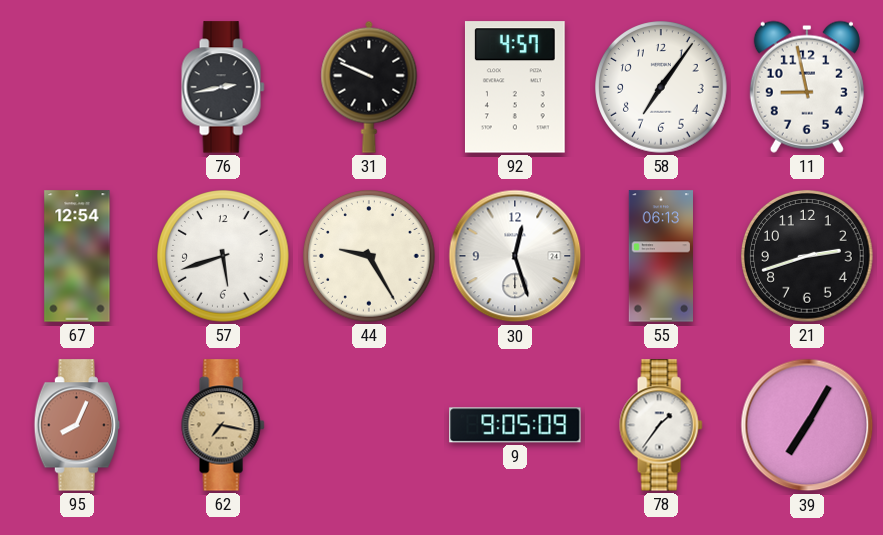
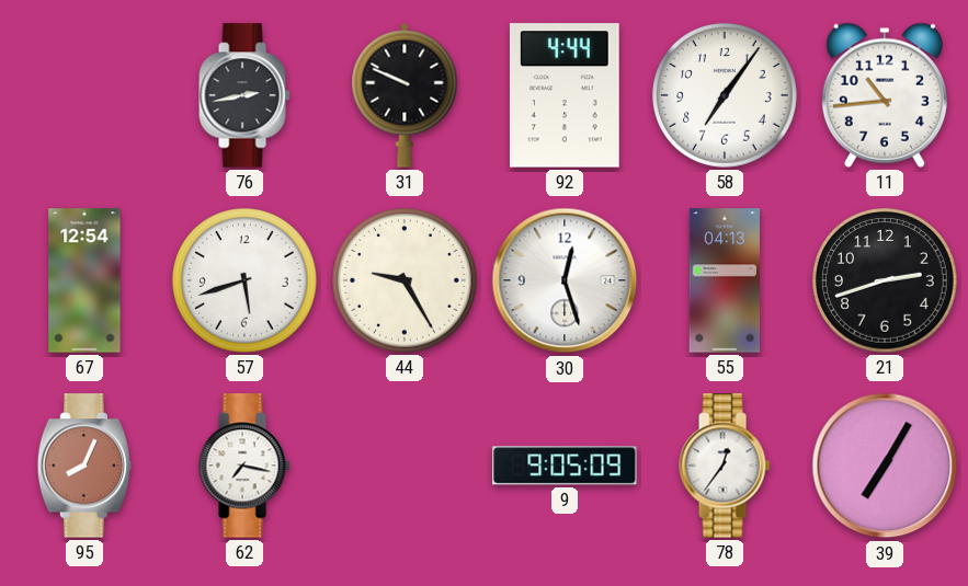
92: 4:57 -> 4:44
11: 8:58 -> 10:44
55: 06:13 -> 04:13
62 dial: champagne -> white
78: 1:36 -> 12:36
